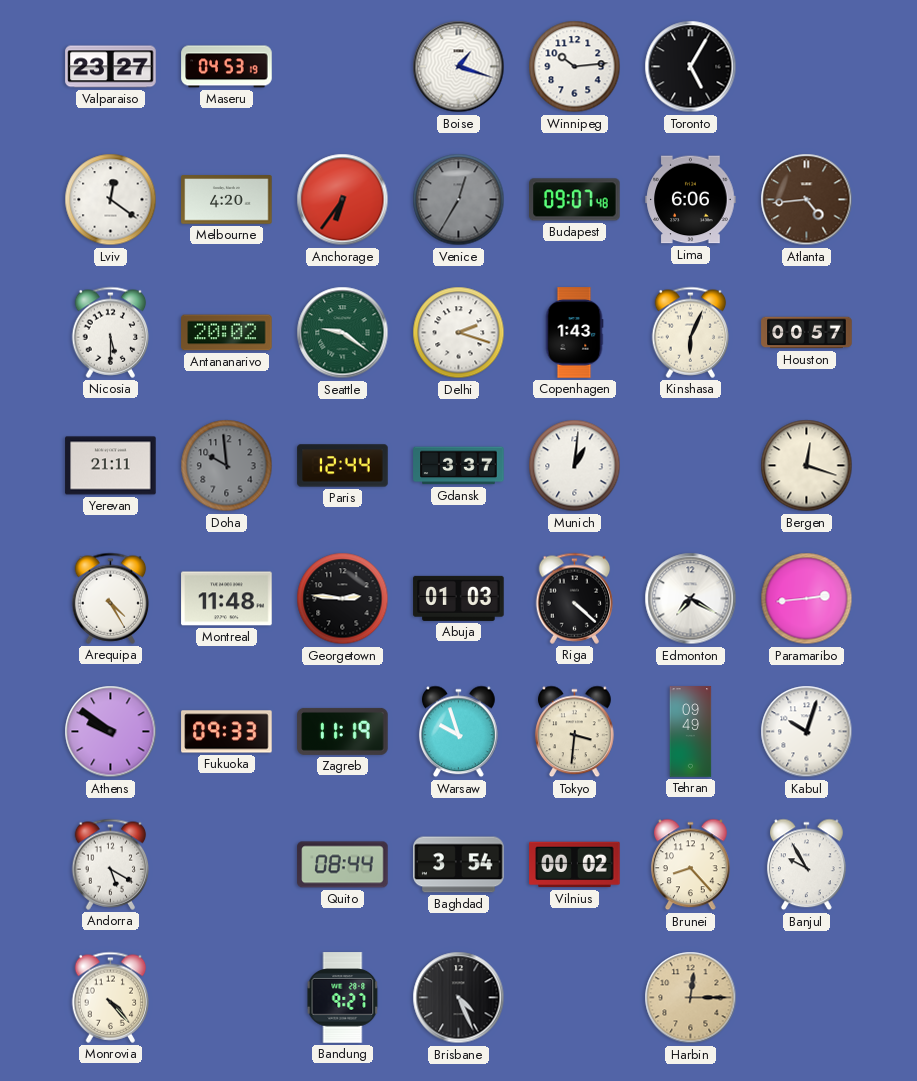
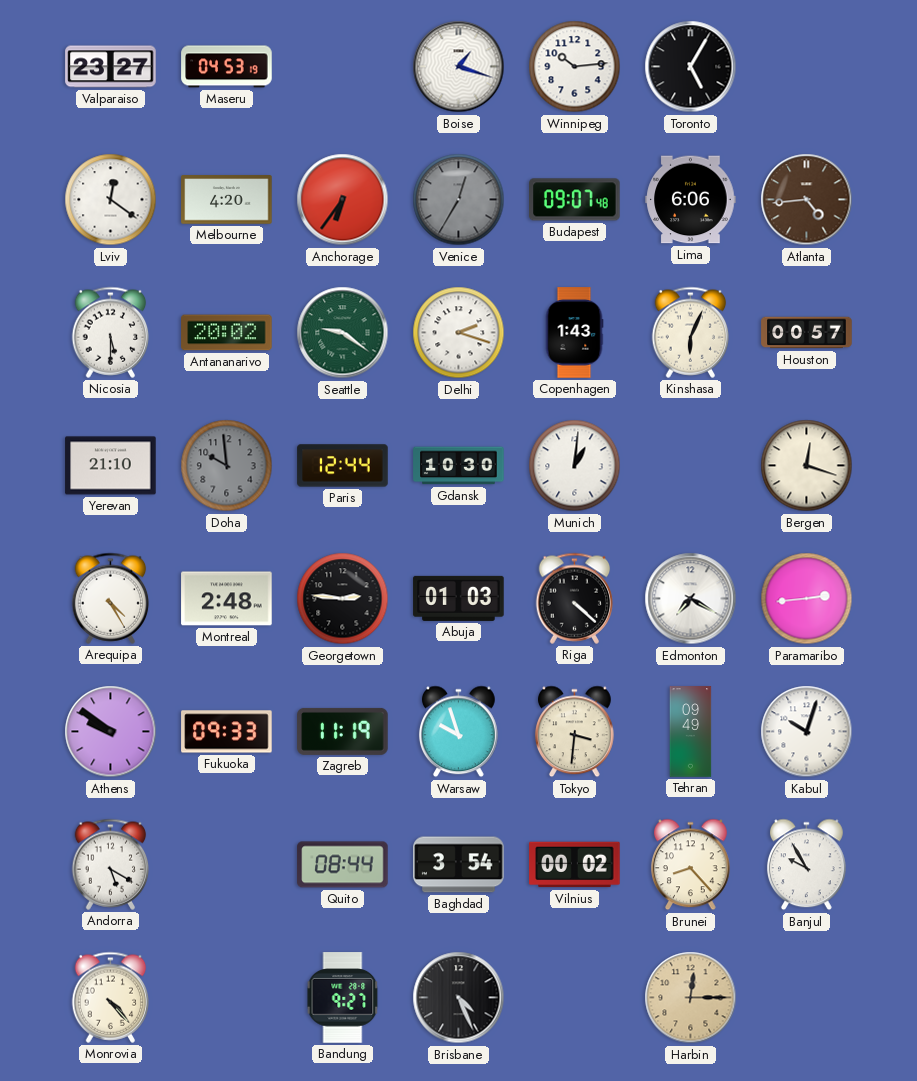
Yerevan: 21:11 -> 21:10
Gdansk: 3:37 -> 10:30
Montreal: 11:48 -> 2:48
